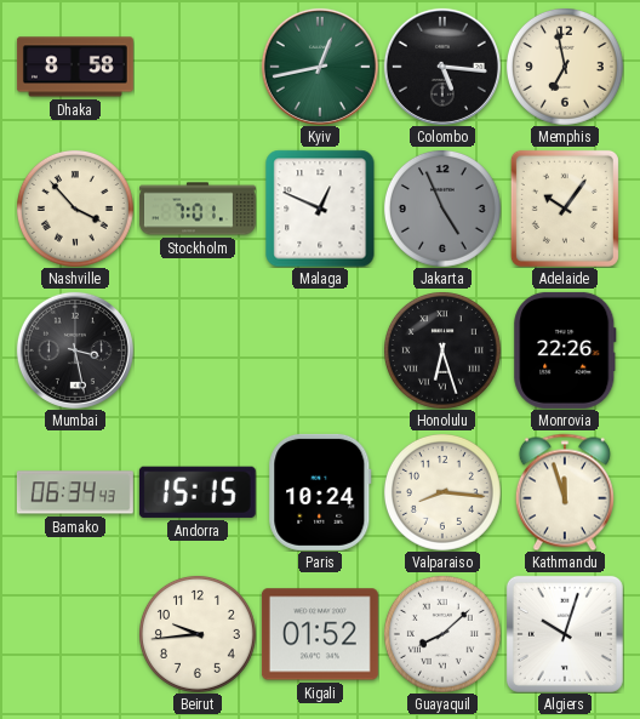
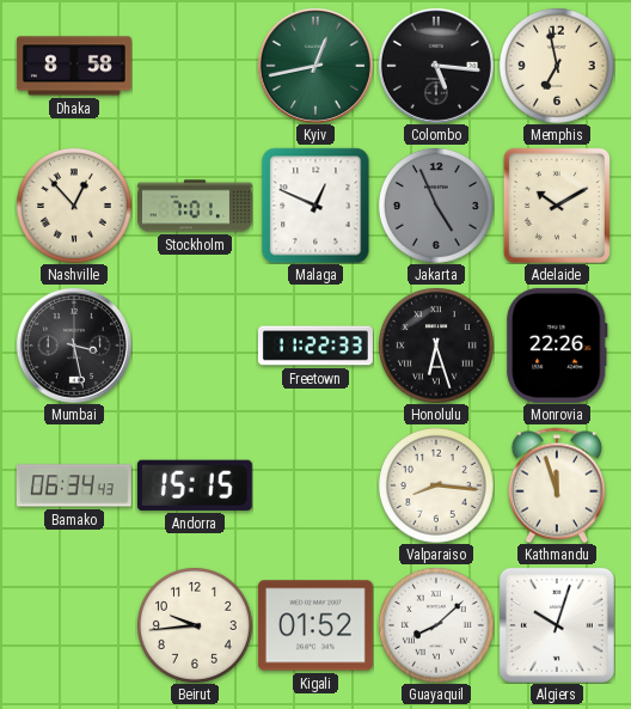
Nashville: 3:53 -> 12:53
Adelaide: 10:06 -> 10:10
Freetown: none -> 11:22
Paris: 10:24 -> none
